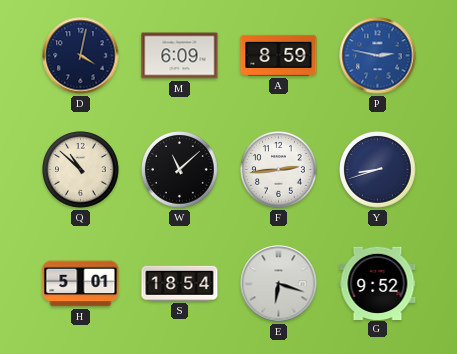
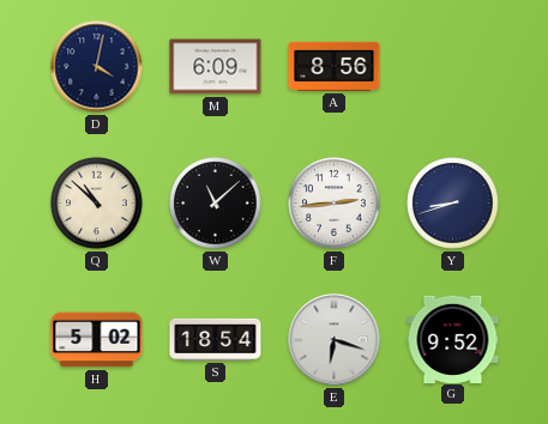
A: 8:59 -> 8:56
P: 2:47 -> none
H: 5:01 -> 5:02
